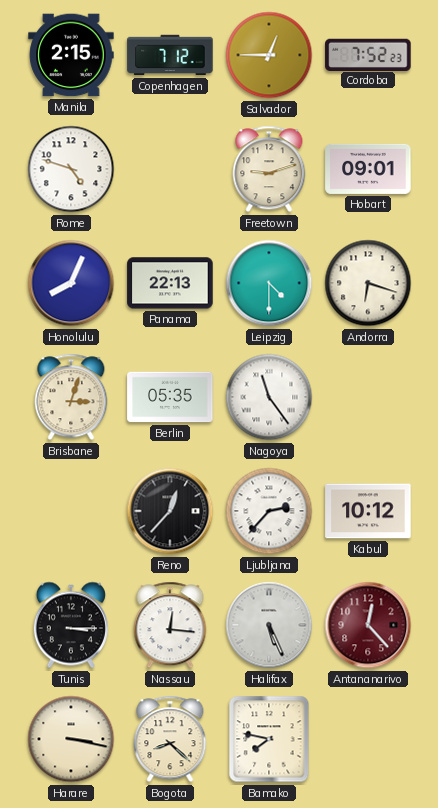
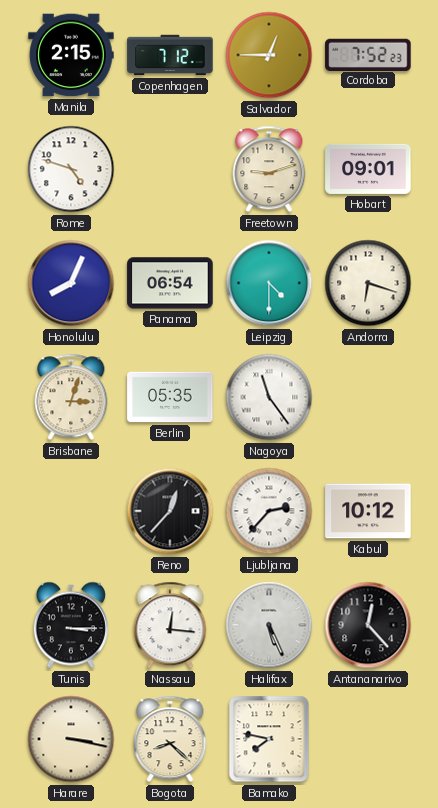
Panama: 22:13 -> 06:54
Antananarivo dial: burgundy -> black
